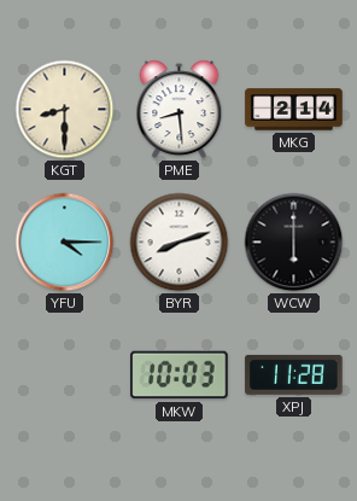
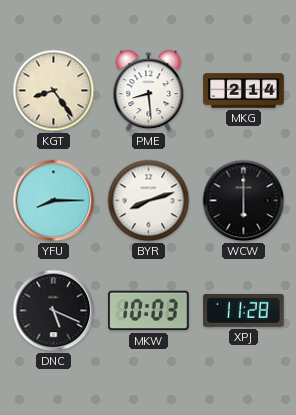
KGT: 8:30 -> 8:24
YFU: 4:15 -> 8:15
DNC: none -> 5:19
